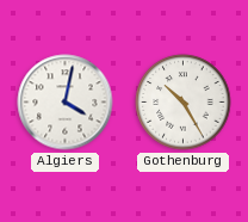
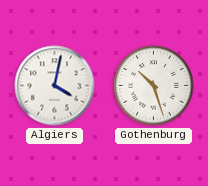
Gothenburg: 10:25 -> 10:27
